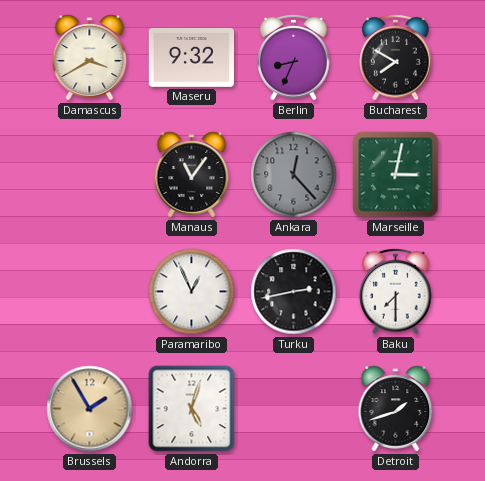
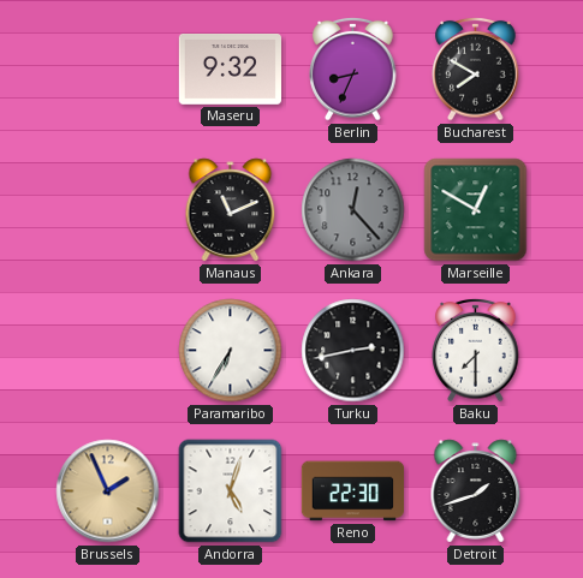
Damascus: 3:40 -> none
Manaus: 11:06 -> 11:11
Marseille: 3:02 -> 12:50
Paramaribo: 12:56 -> 6:35
Brussels: 1:55 -> 1:56
Reno: none -> 22:30
